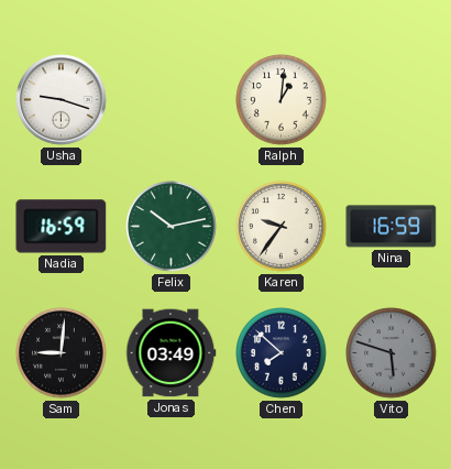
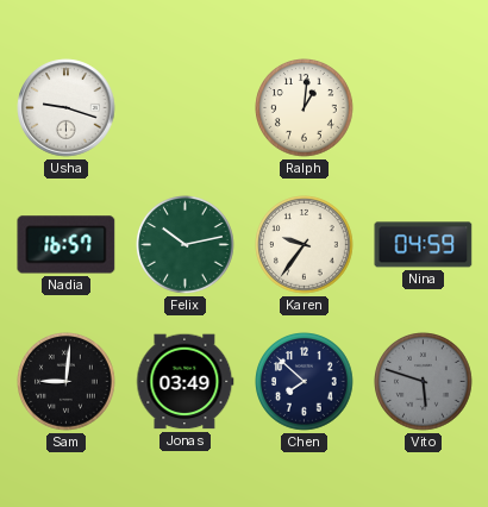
Nadia: 16:59 -> 16:57
Nina: 16:59 -> 04:59
